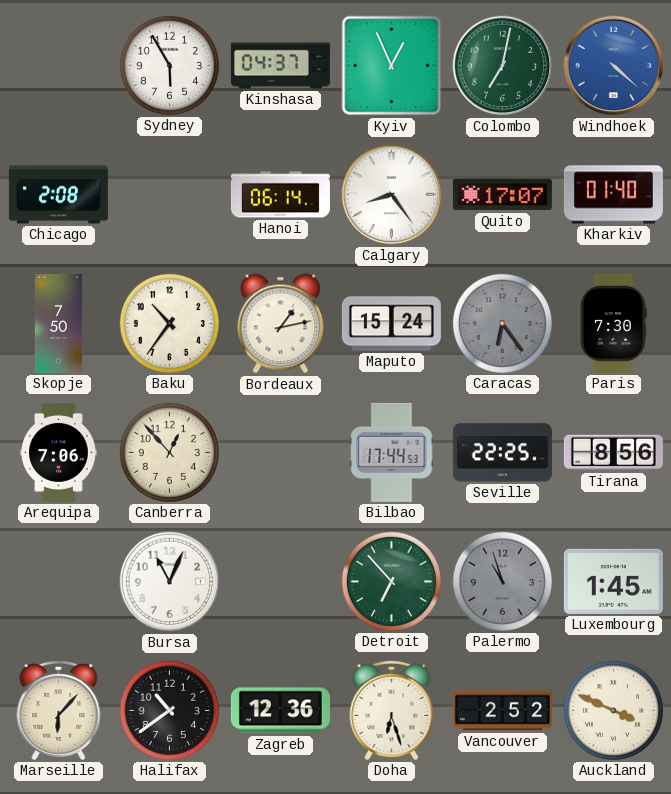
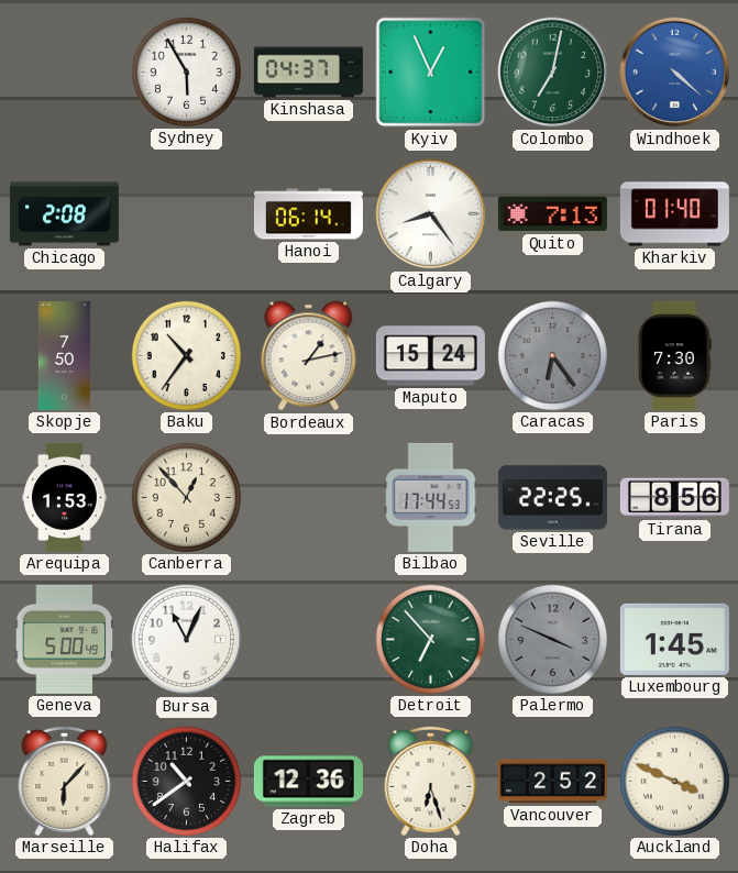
Quito: 17:07 -> 7:13
Arequipa: 7:06 -> 1:53
Geneva: none -> 5:00
Palermo: 10:57 -> 3:49
